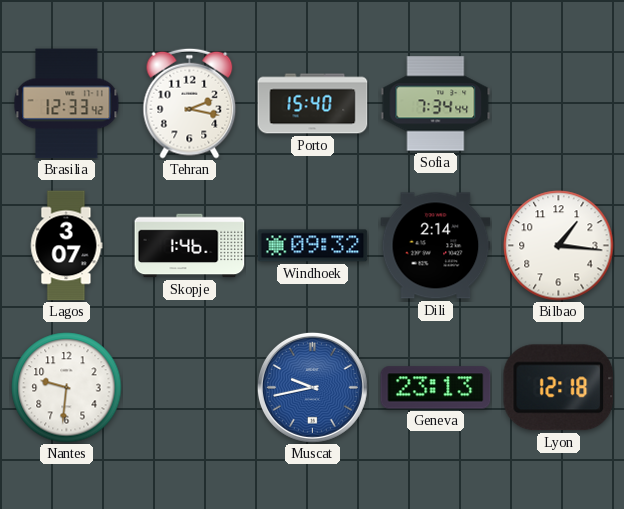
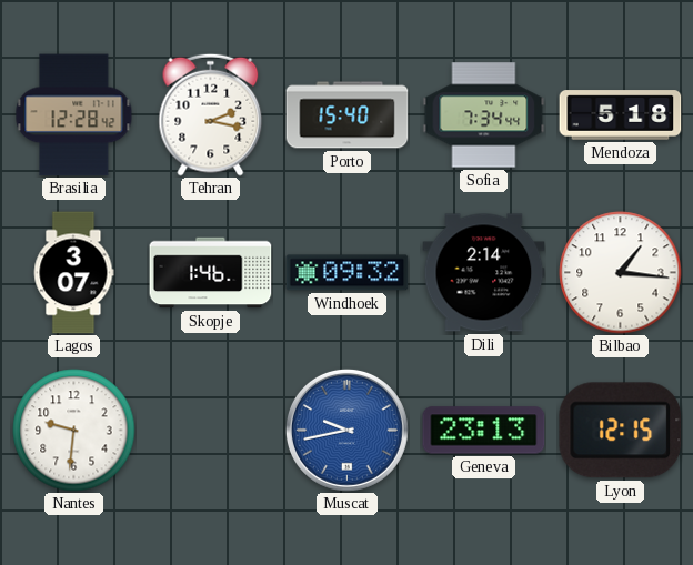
Brasilia: 12:33 -> 12:28
Mendoza: none -> 5:18
Lyon: 12:18 -> 12:15
